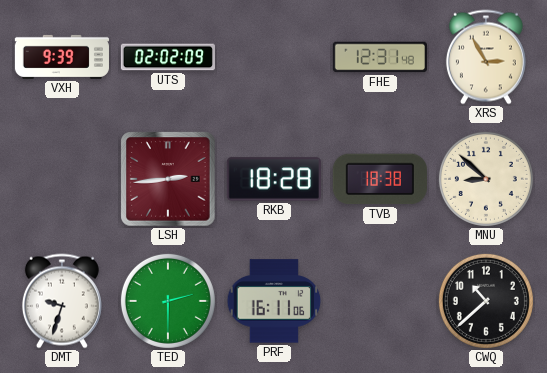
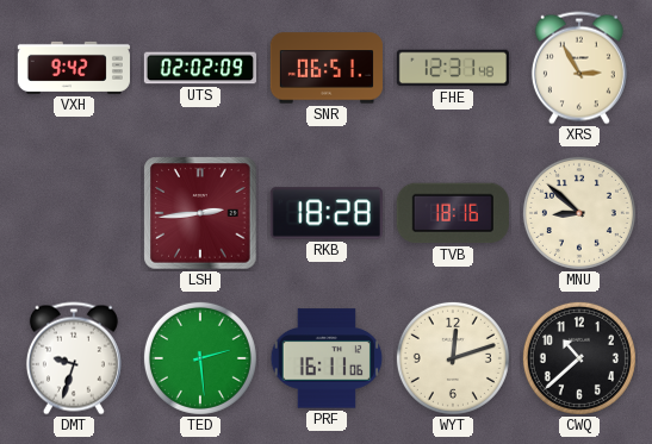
VXH: 9:39 -> 9:42
SNR: none -> 06:51
TVB: 18:38 -> 18:16
TED: 2:30 -> 2:29
WYT: none -> 12:12
